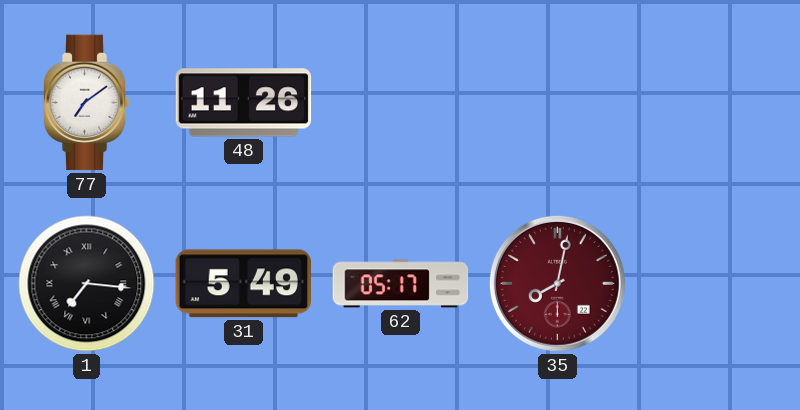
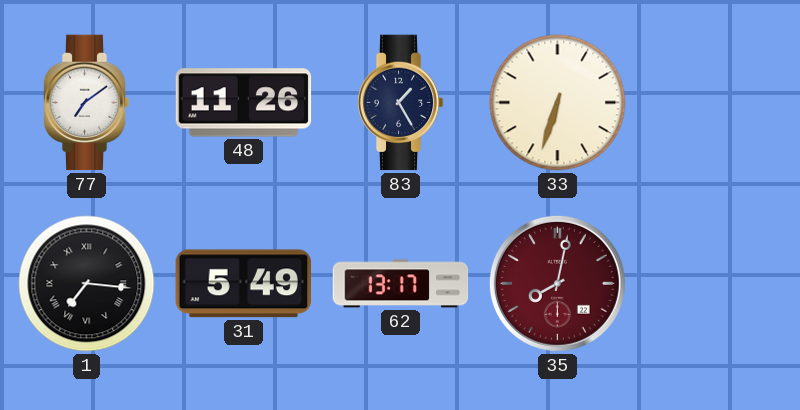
83: none -> 1:25
33: none -> 6:33
62: 05:17 -> 13:17
